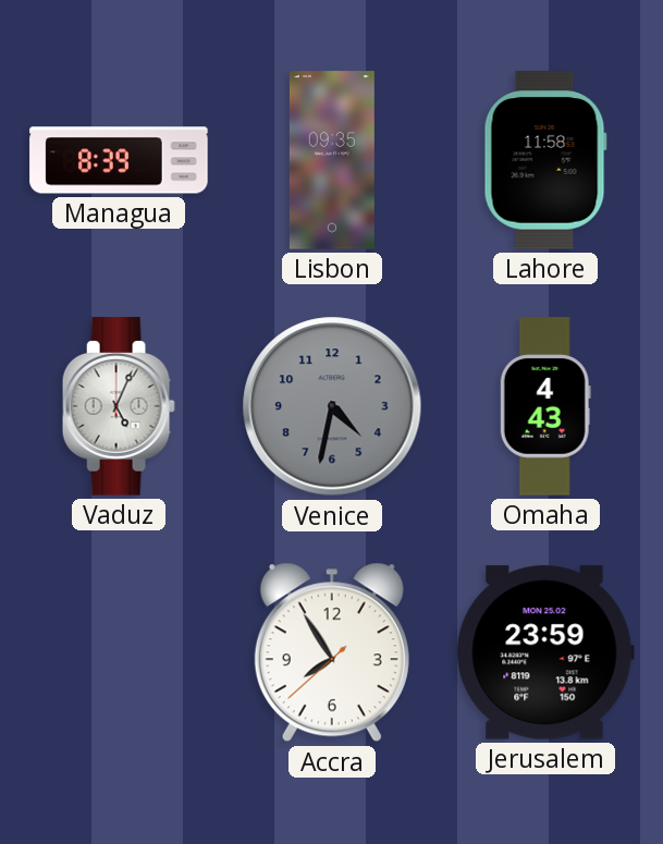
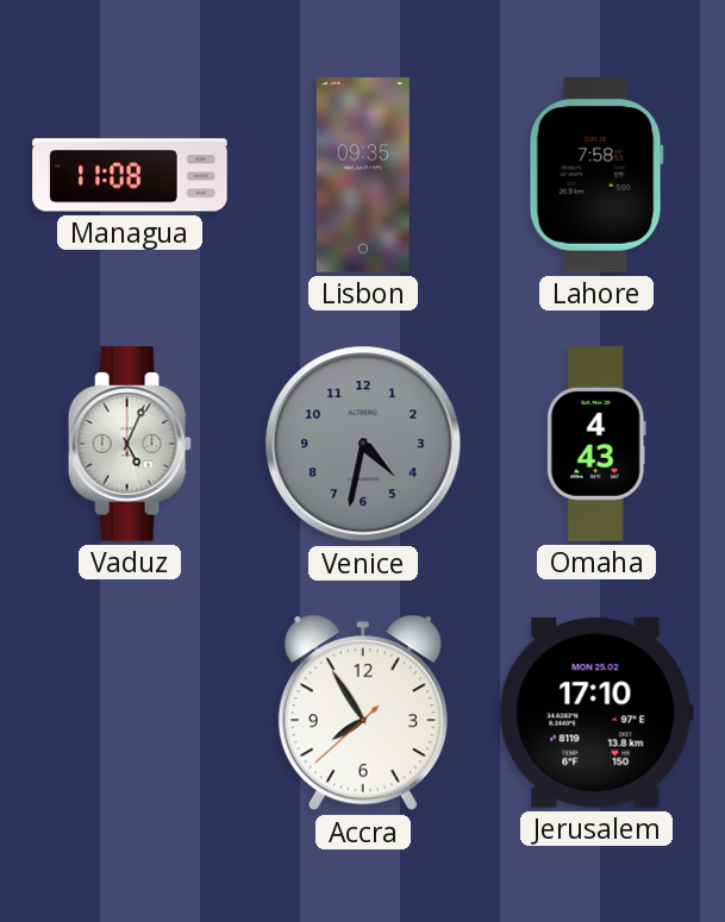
Managua: 8:39 -> 11:08
Lahore: 11:58 -> 7:58
Jerusalem: 23:59 -> 17:10
